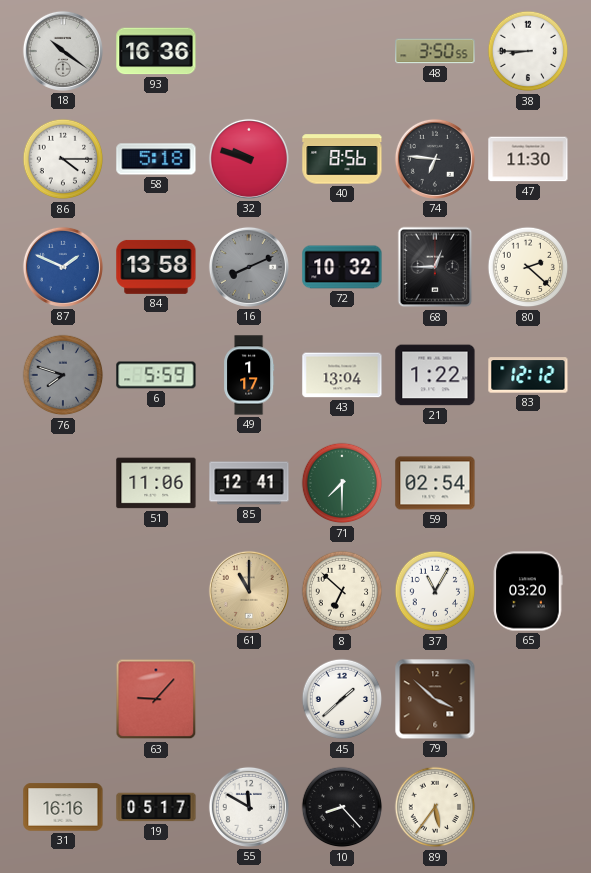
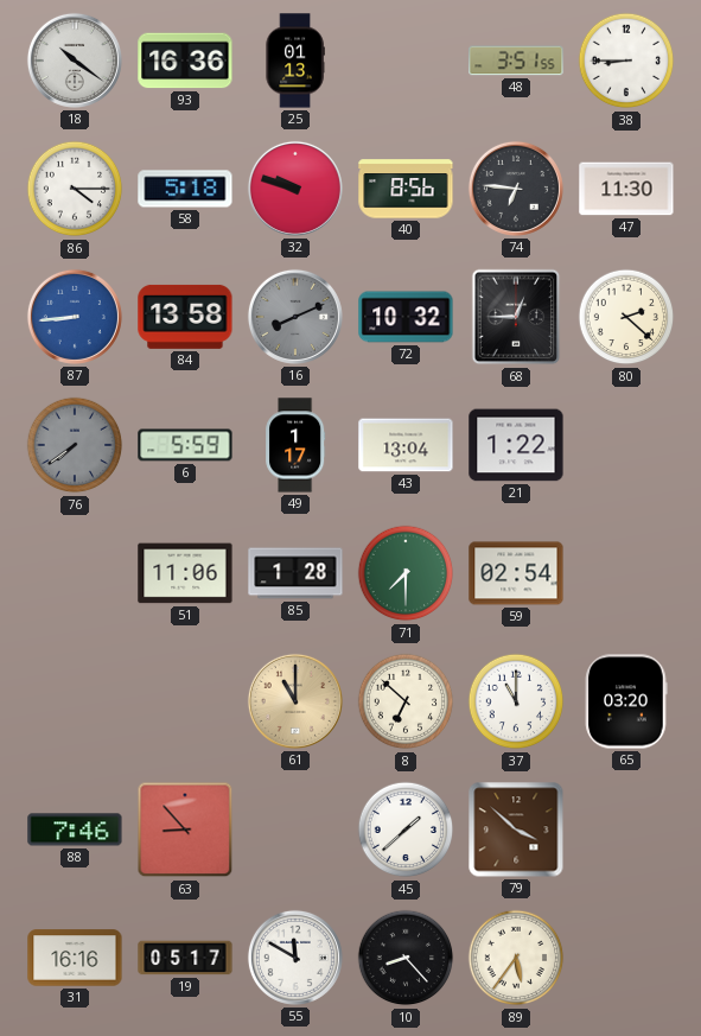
25: none -> 01:13
48: 3:50 -> 3:51
87: 1:49 -> 8:44
76: 7:48 -> 7:39
83: 12:12 -> none
85: 12:41 -> 1:28
37: 11:05 -> 11:00
88: none -> 7:46
63: 9:07 -> 8:53
